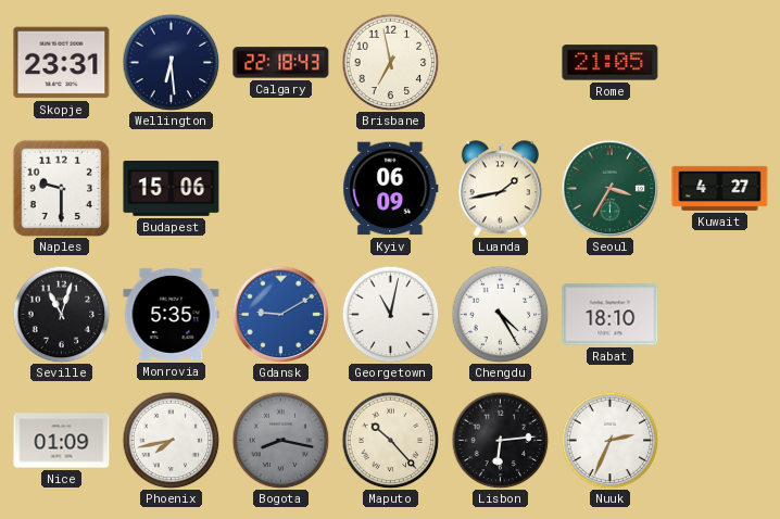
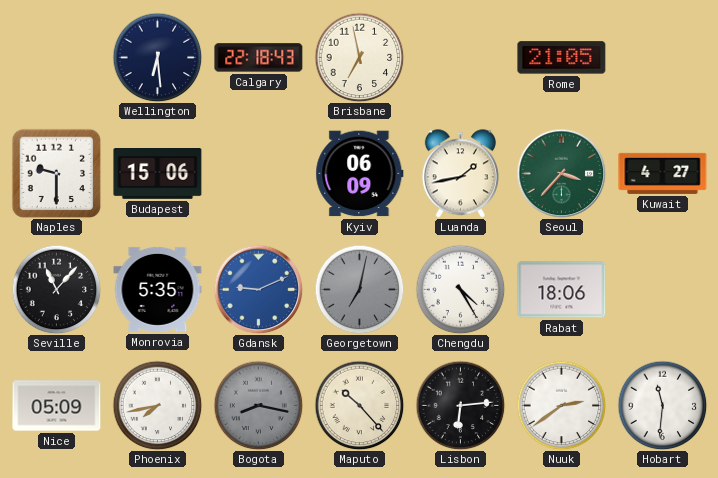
Skopje: 23:31 -> none
Seoul: 3:35 -> 3:37
Seville: 11:03 -> 11:07
Gdansk: 9:10 -> 9:11
Georgetown: 11:02 -> 7:02
Georgetown dial: white -> grey
Rabat: 18:10 -> 18:06
Nice: 01:09 -> 05:09
Nuuk: 2:34 -> 2:39
Hobart: none -> 11:31
